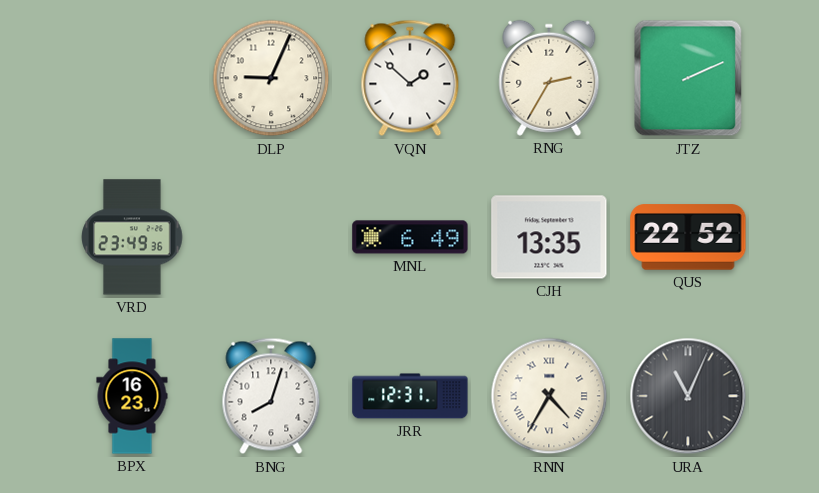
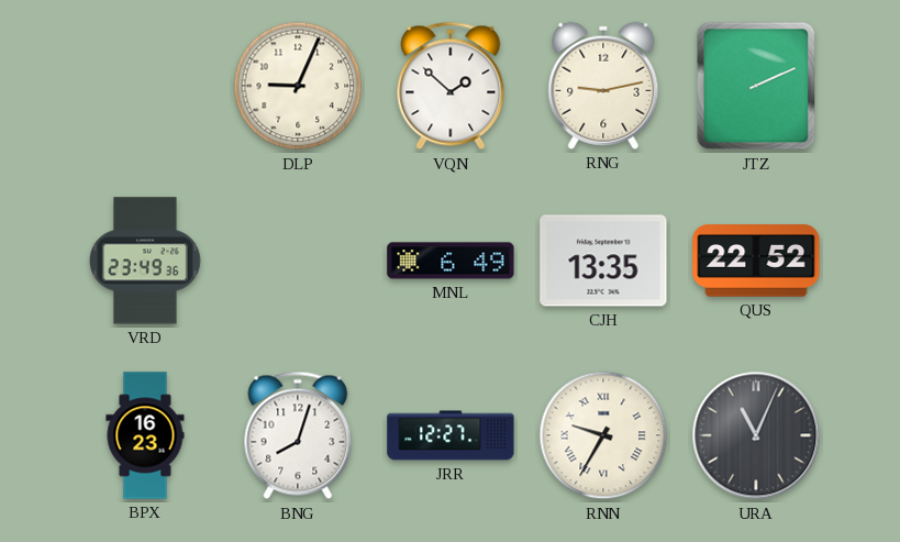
RNG: 2:35 -> 9:13
JRR: 12:31 -> 12:27
RNN: 4:35 -> 9:35
